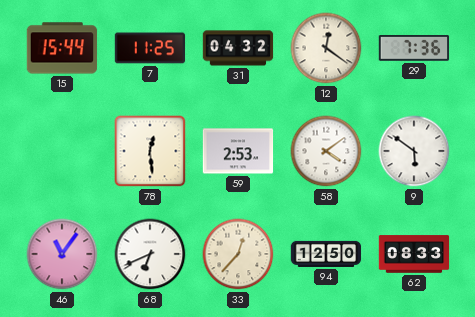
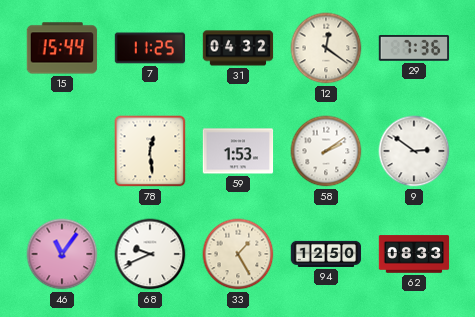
59: 2:53 -> 1:53
58: 4:09 -> 2:09
9: 5:51 -> 2:51
68: 6:41 -> 9:41
33: 12:37 -> 1:25
